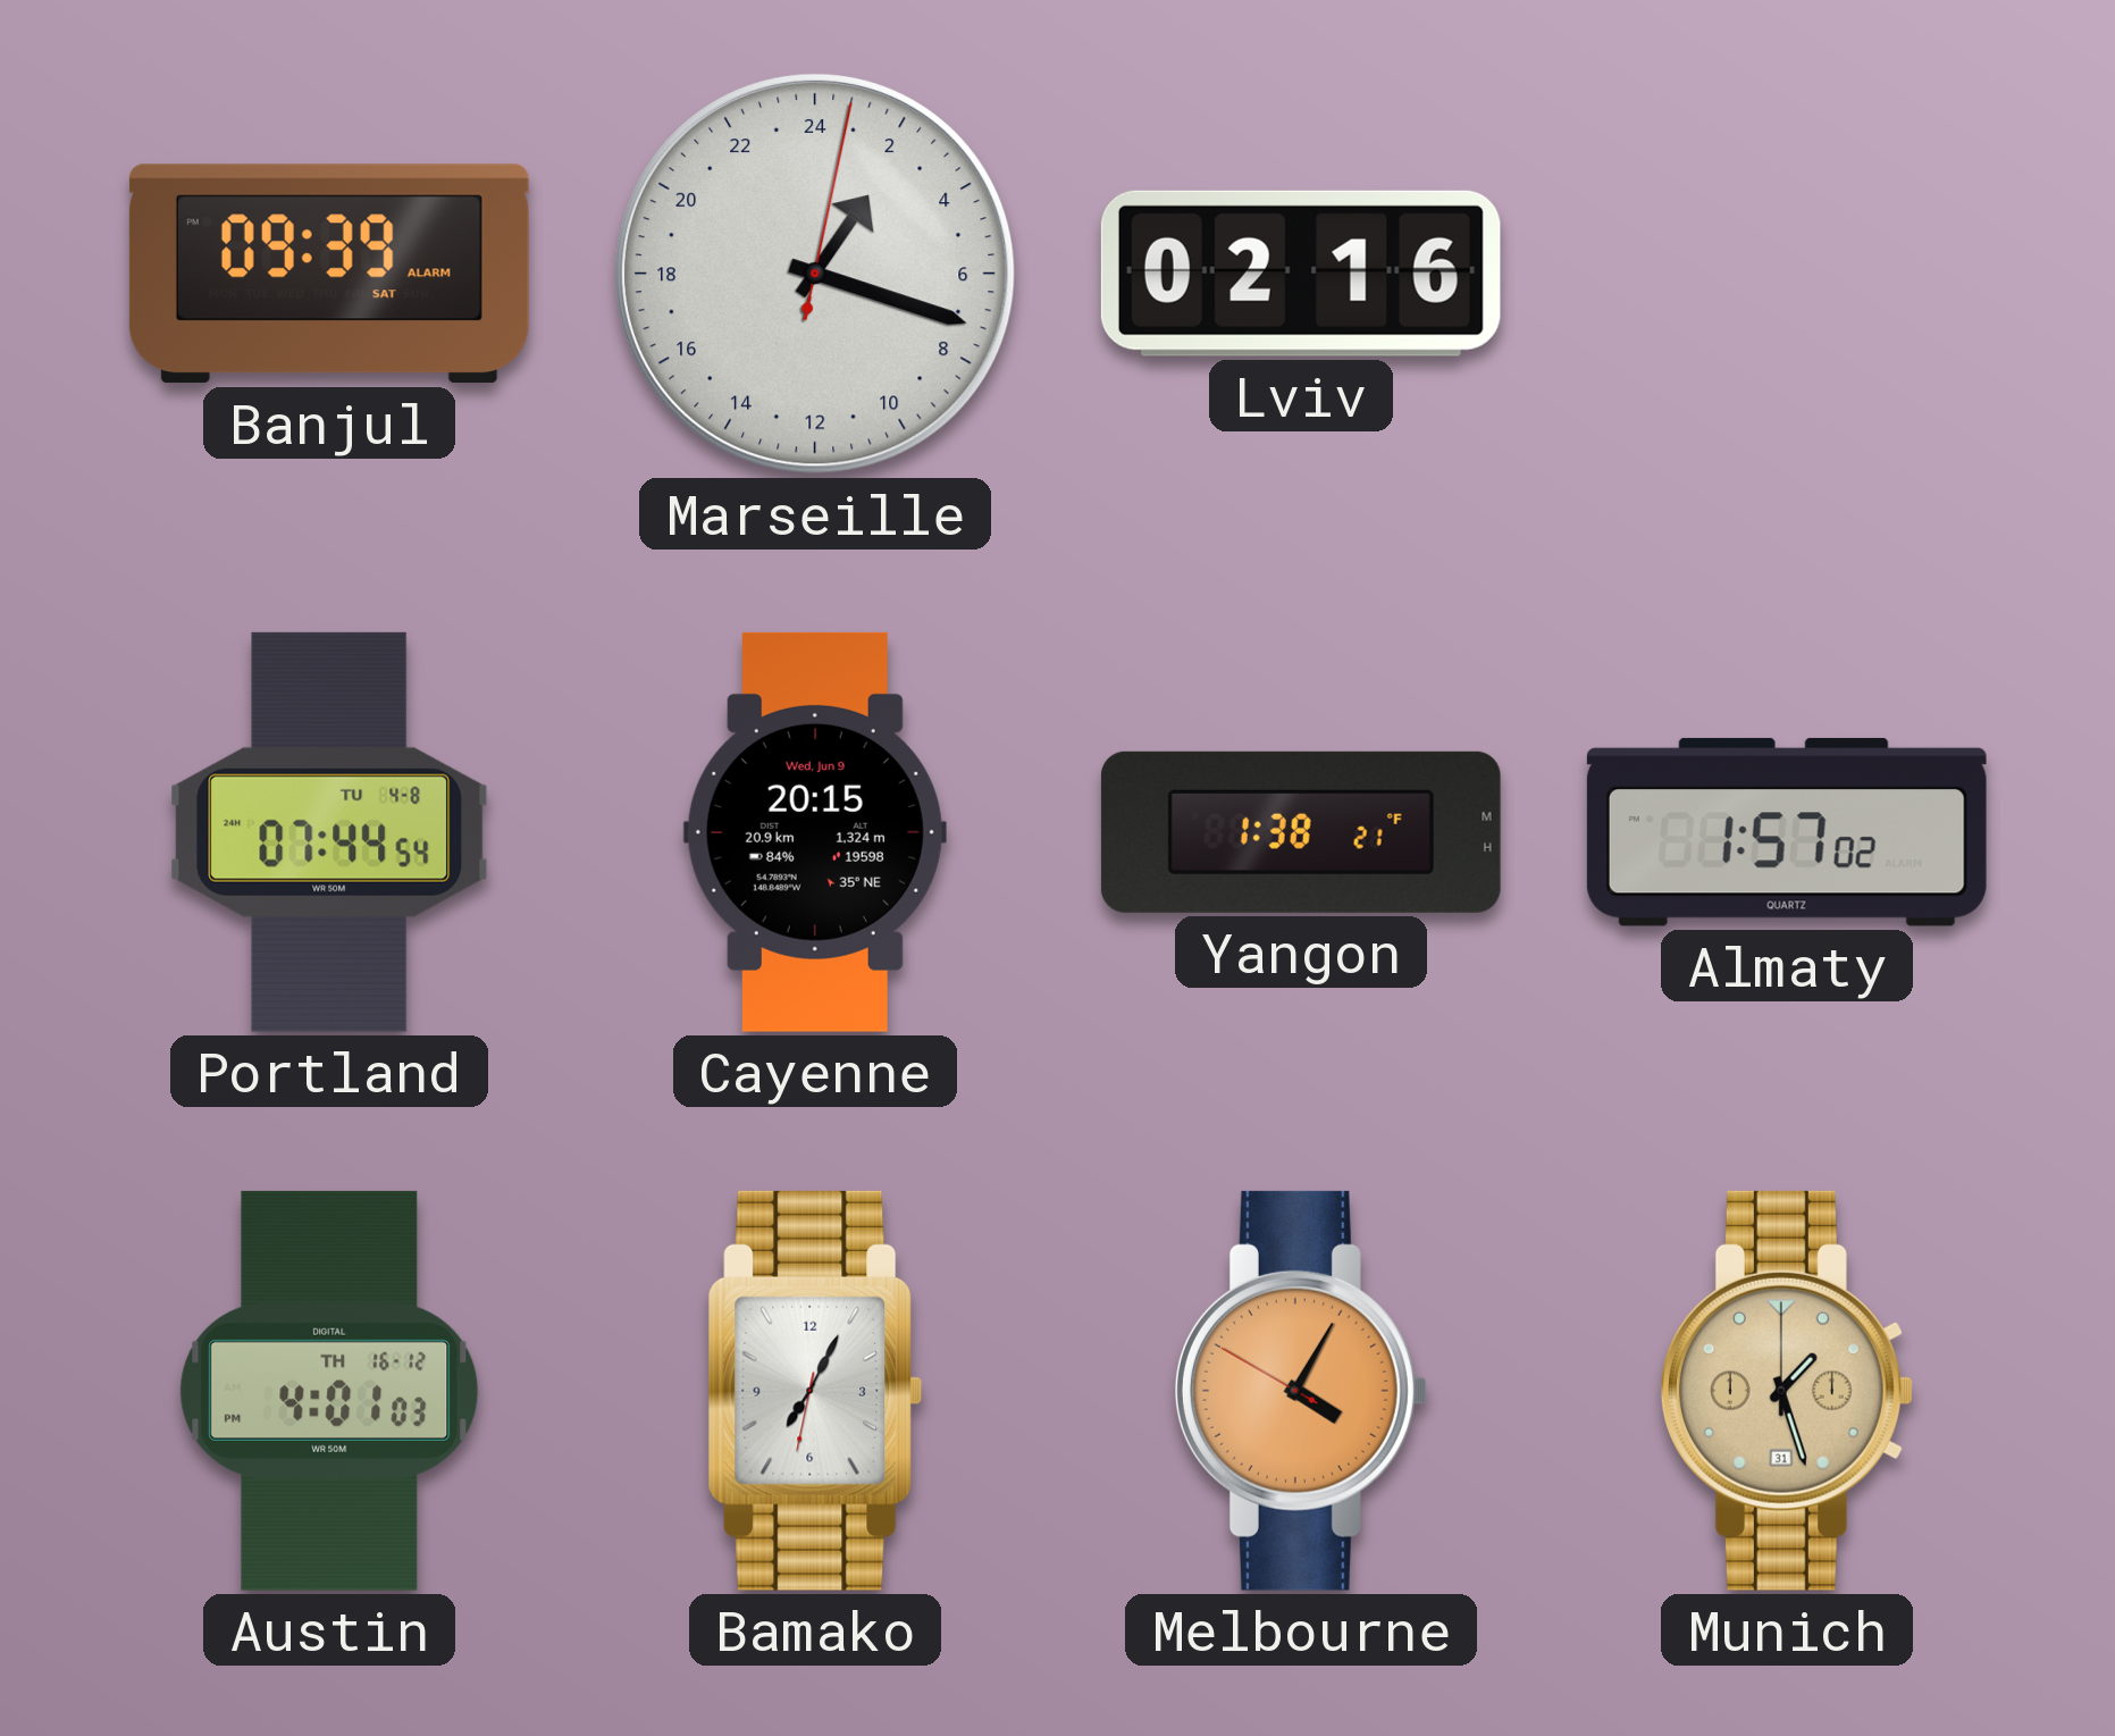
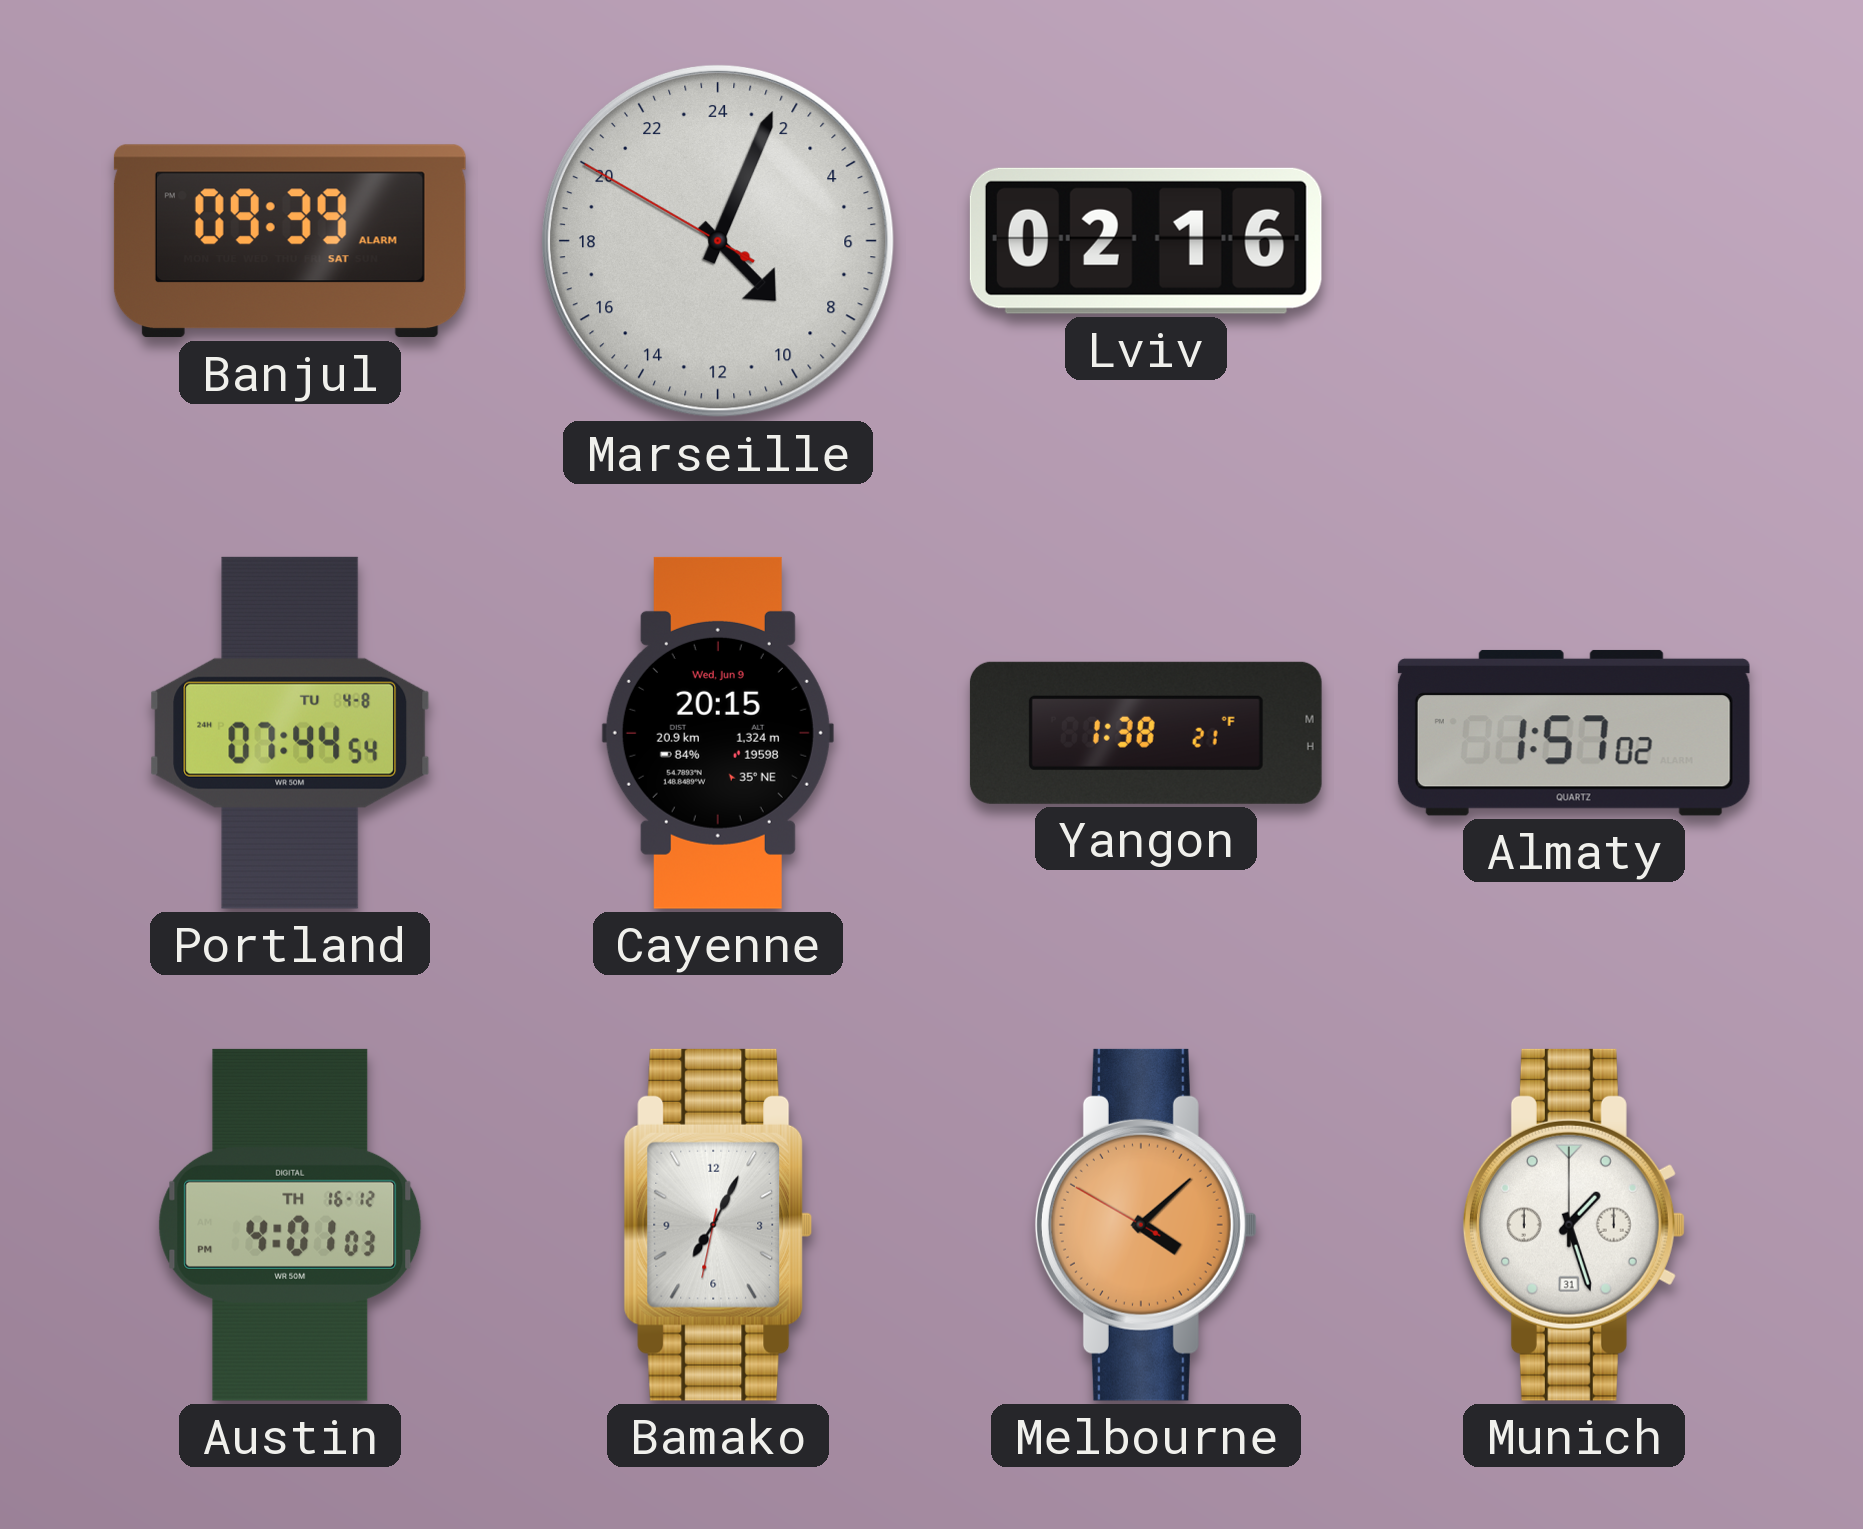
Marseille: 2:18 -> 9:03
Melbourne: 4:04 -> 4:07
Munich dial: champagne -> white
